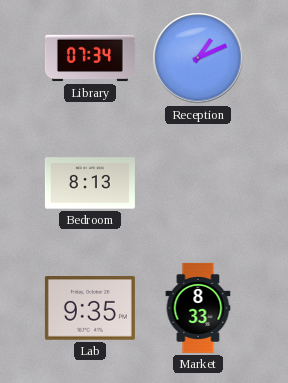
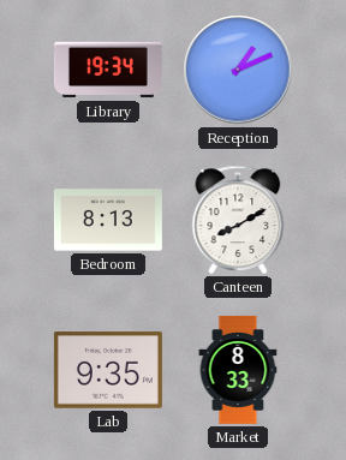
Library: 07:34 -> 19:34
Canteen: none -> 8:10
